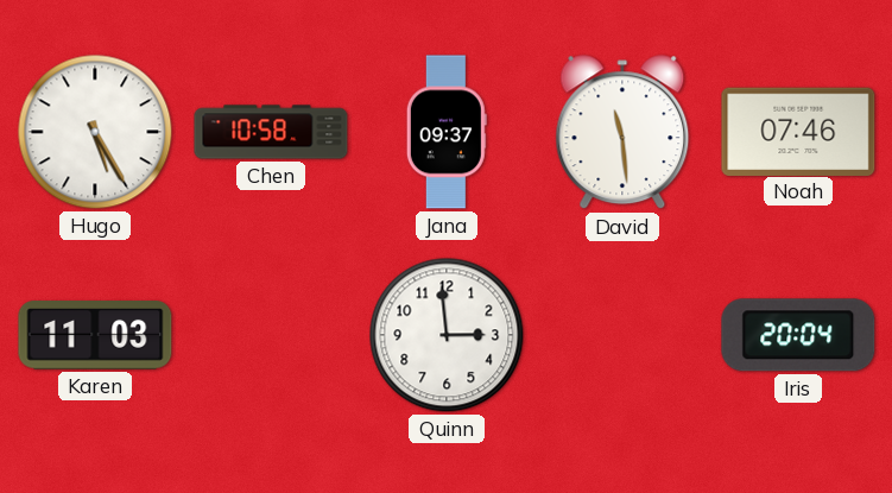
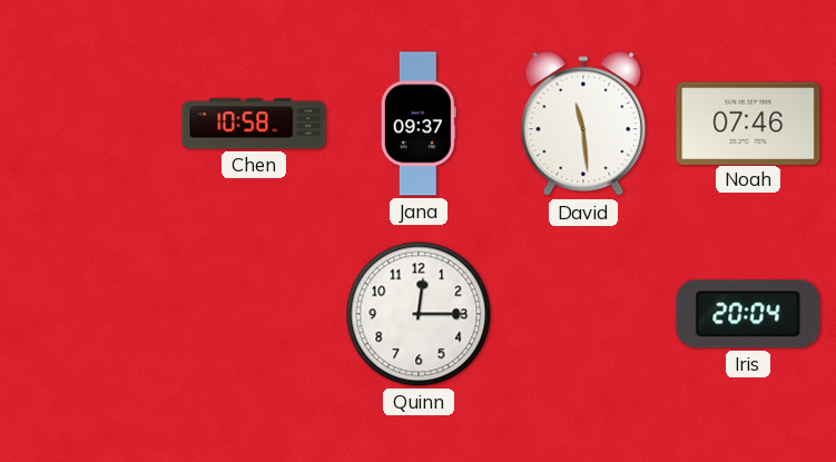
Hugo: 5:25 -> none
Karen: 11:03 -> none
Quinn: 2:59 -> 12:15
